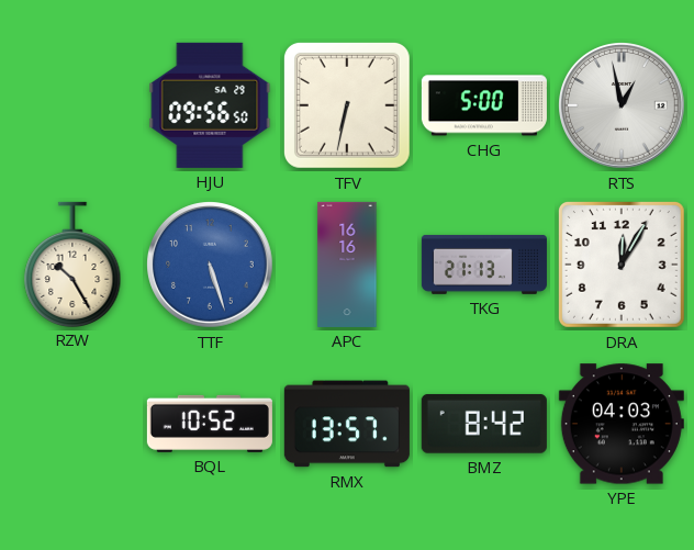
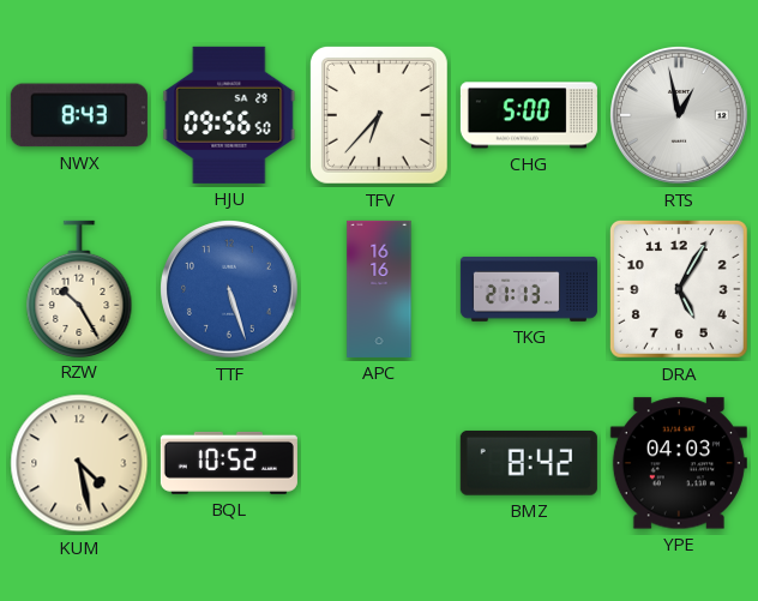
NWX: none -> 8:43
TFV: 6:32 -> 6:37
DRA: 12:05 -> 5:05
KUM: none -> 4:28
RMX: 13:57 -> none
